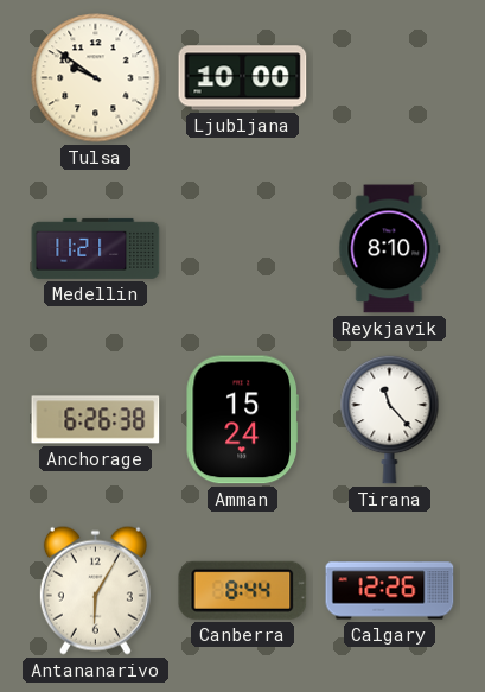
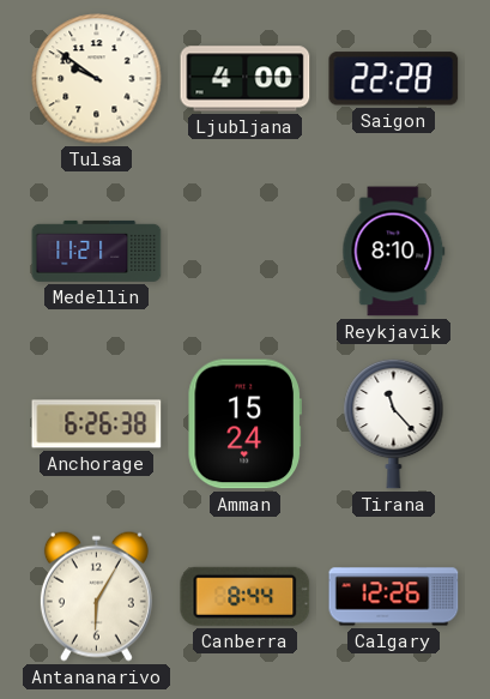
Ljubljana: 10:00 -> 4:00
Saigon: none -> 22:28
